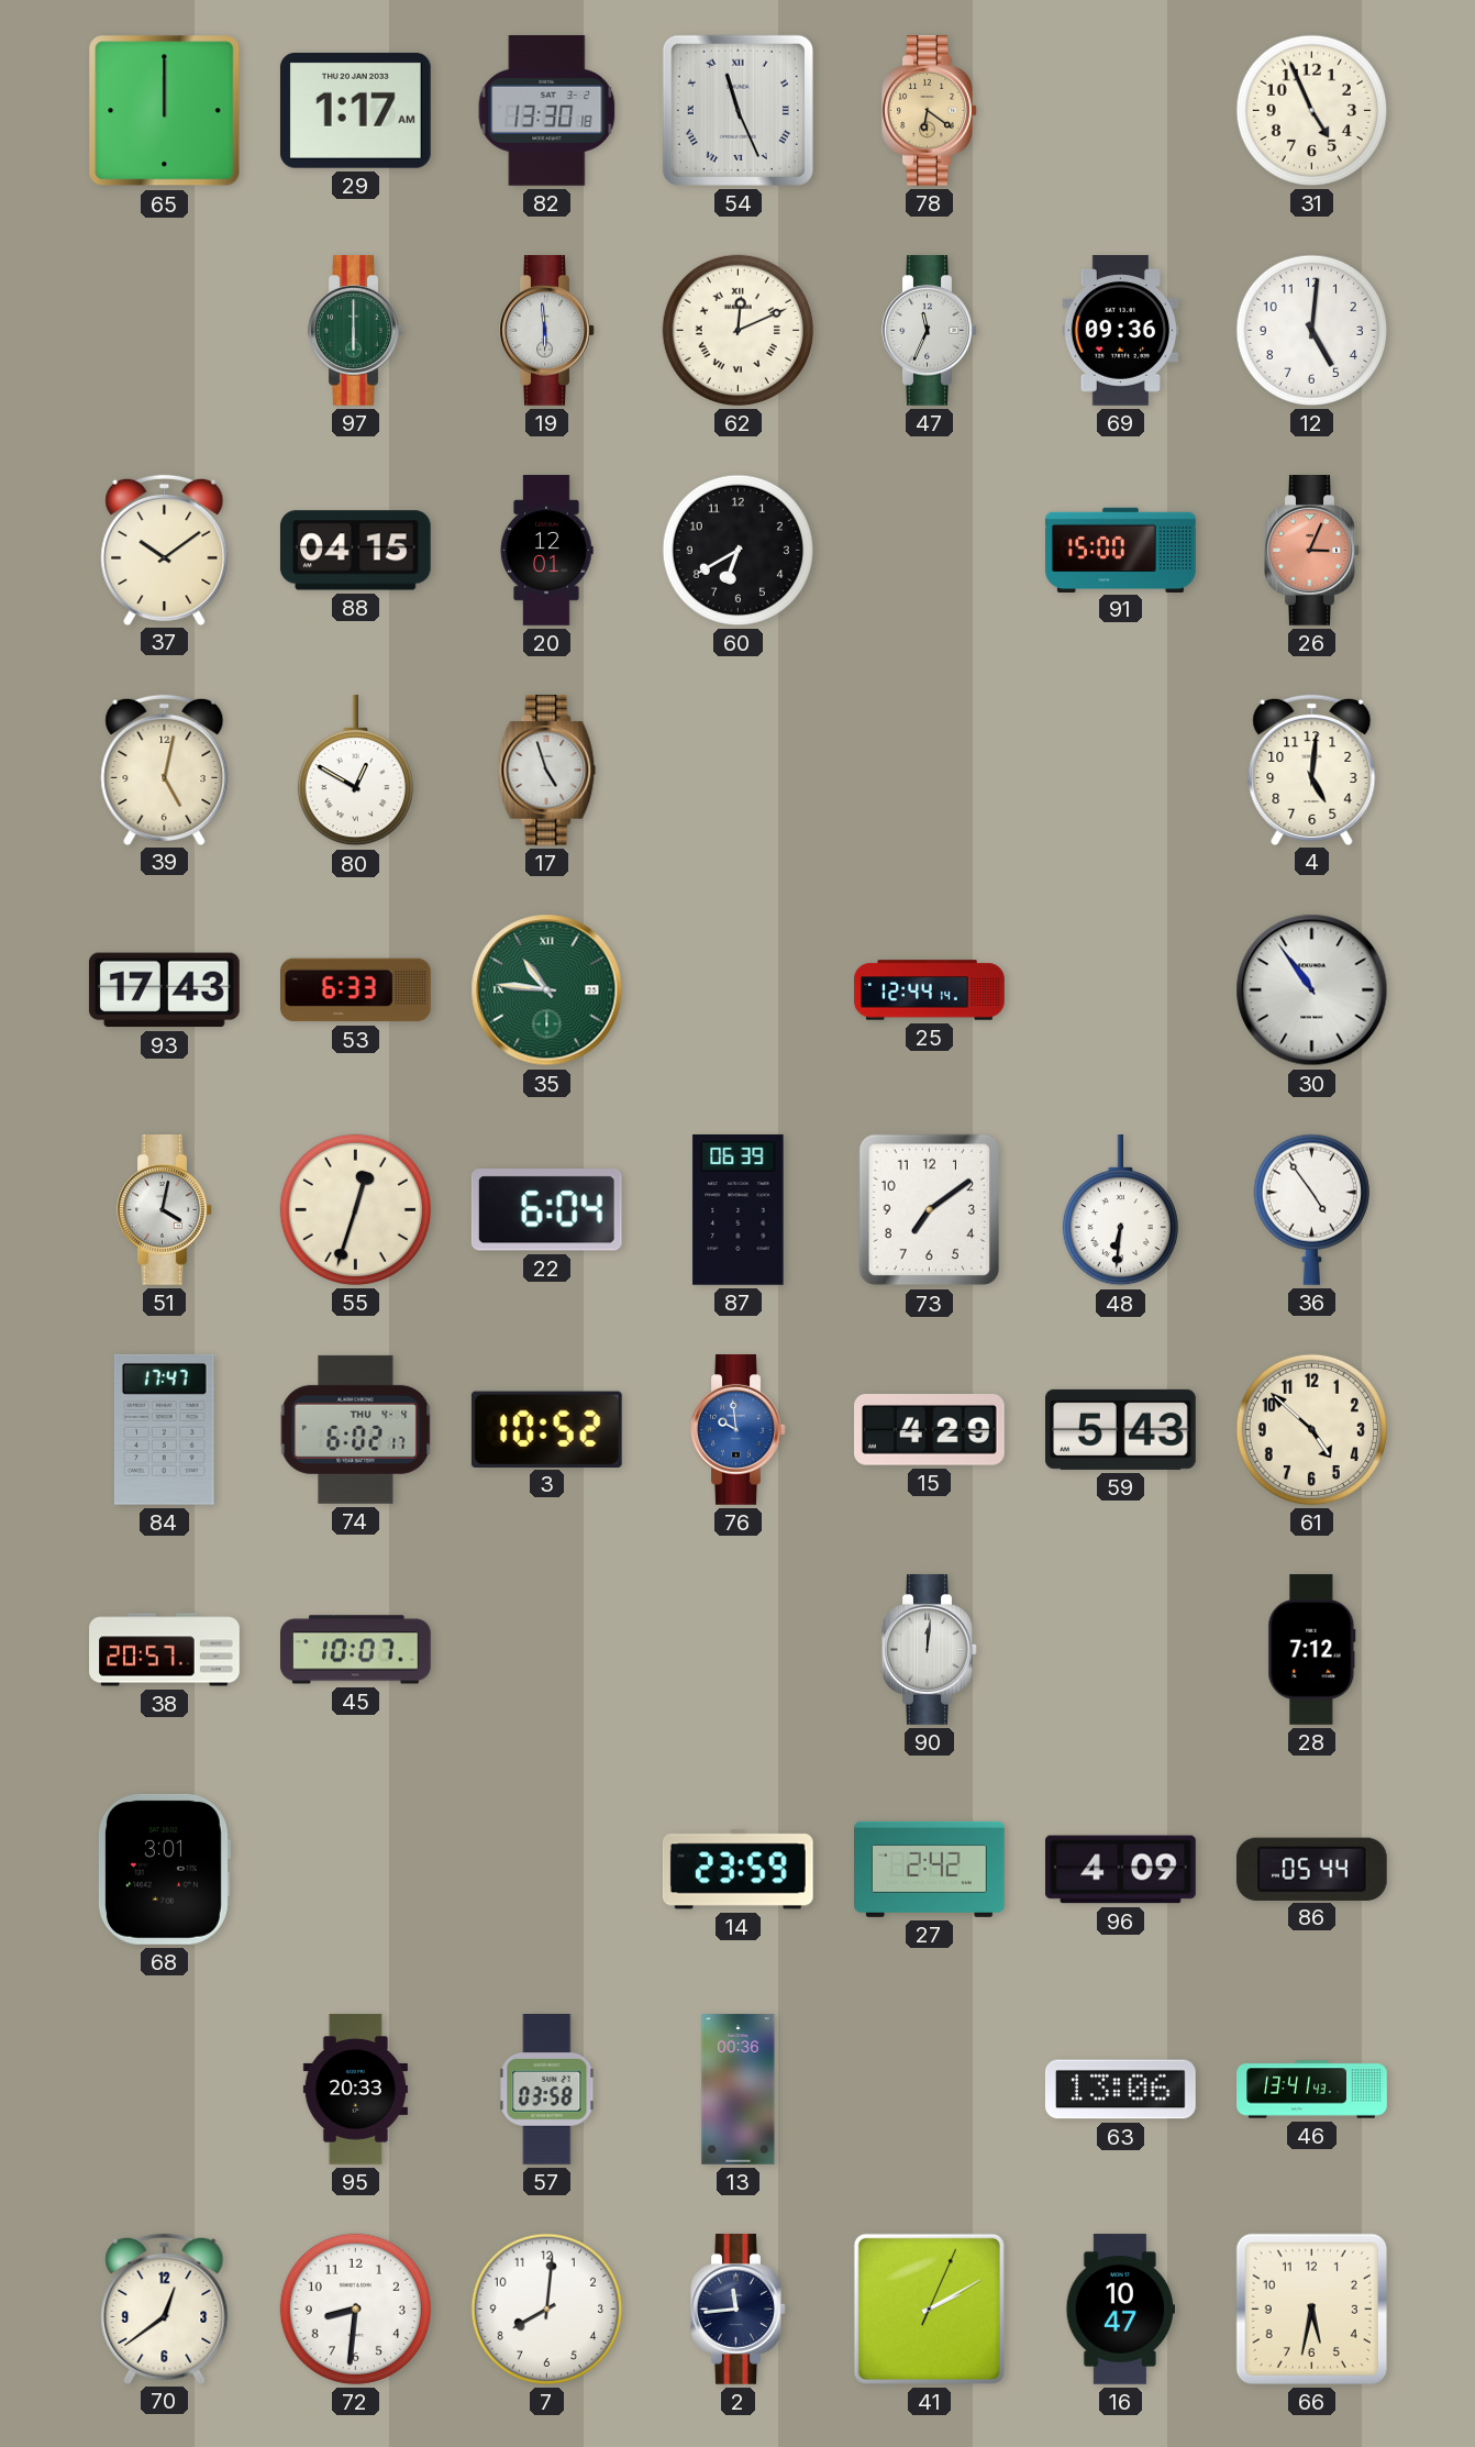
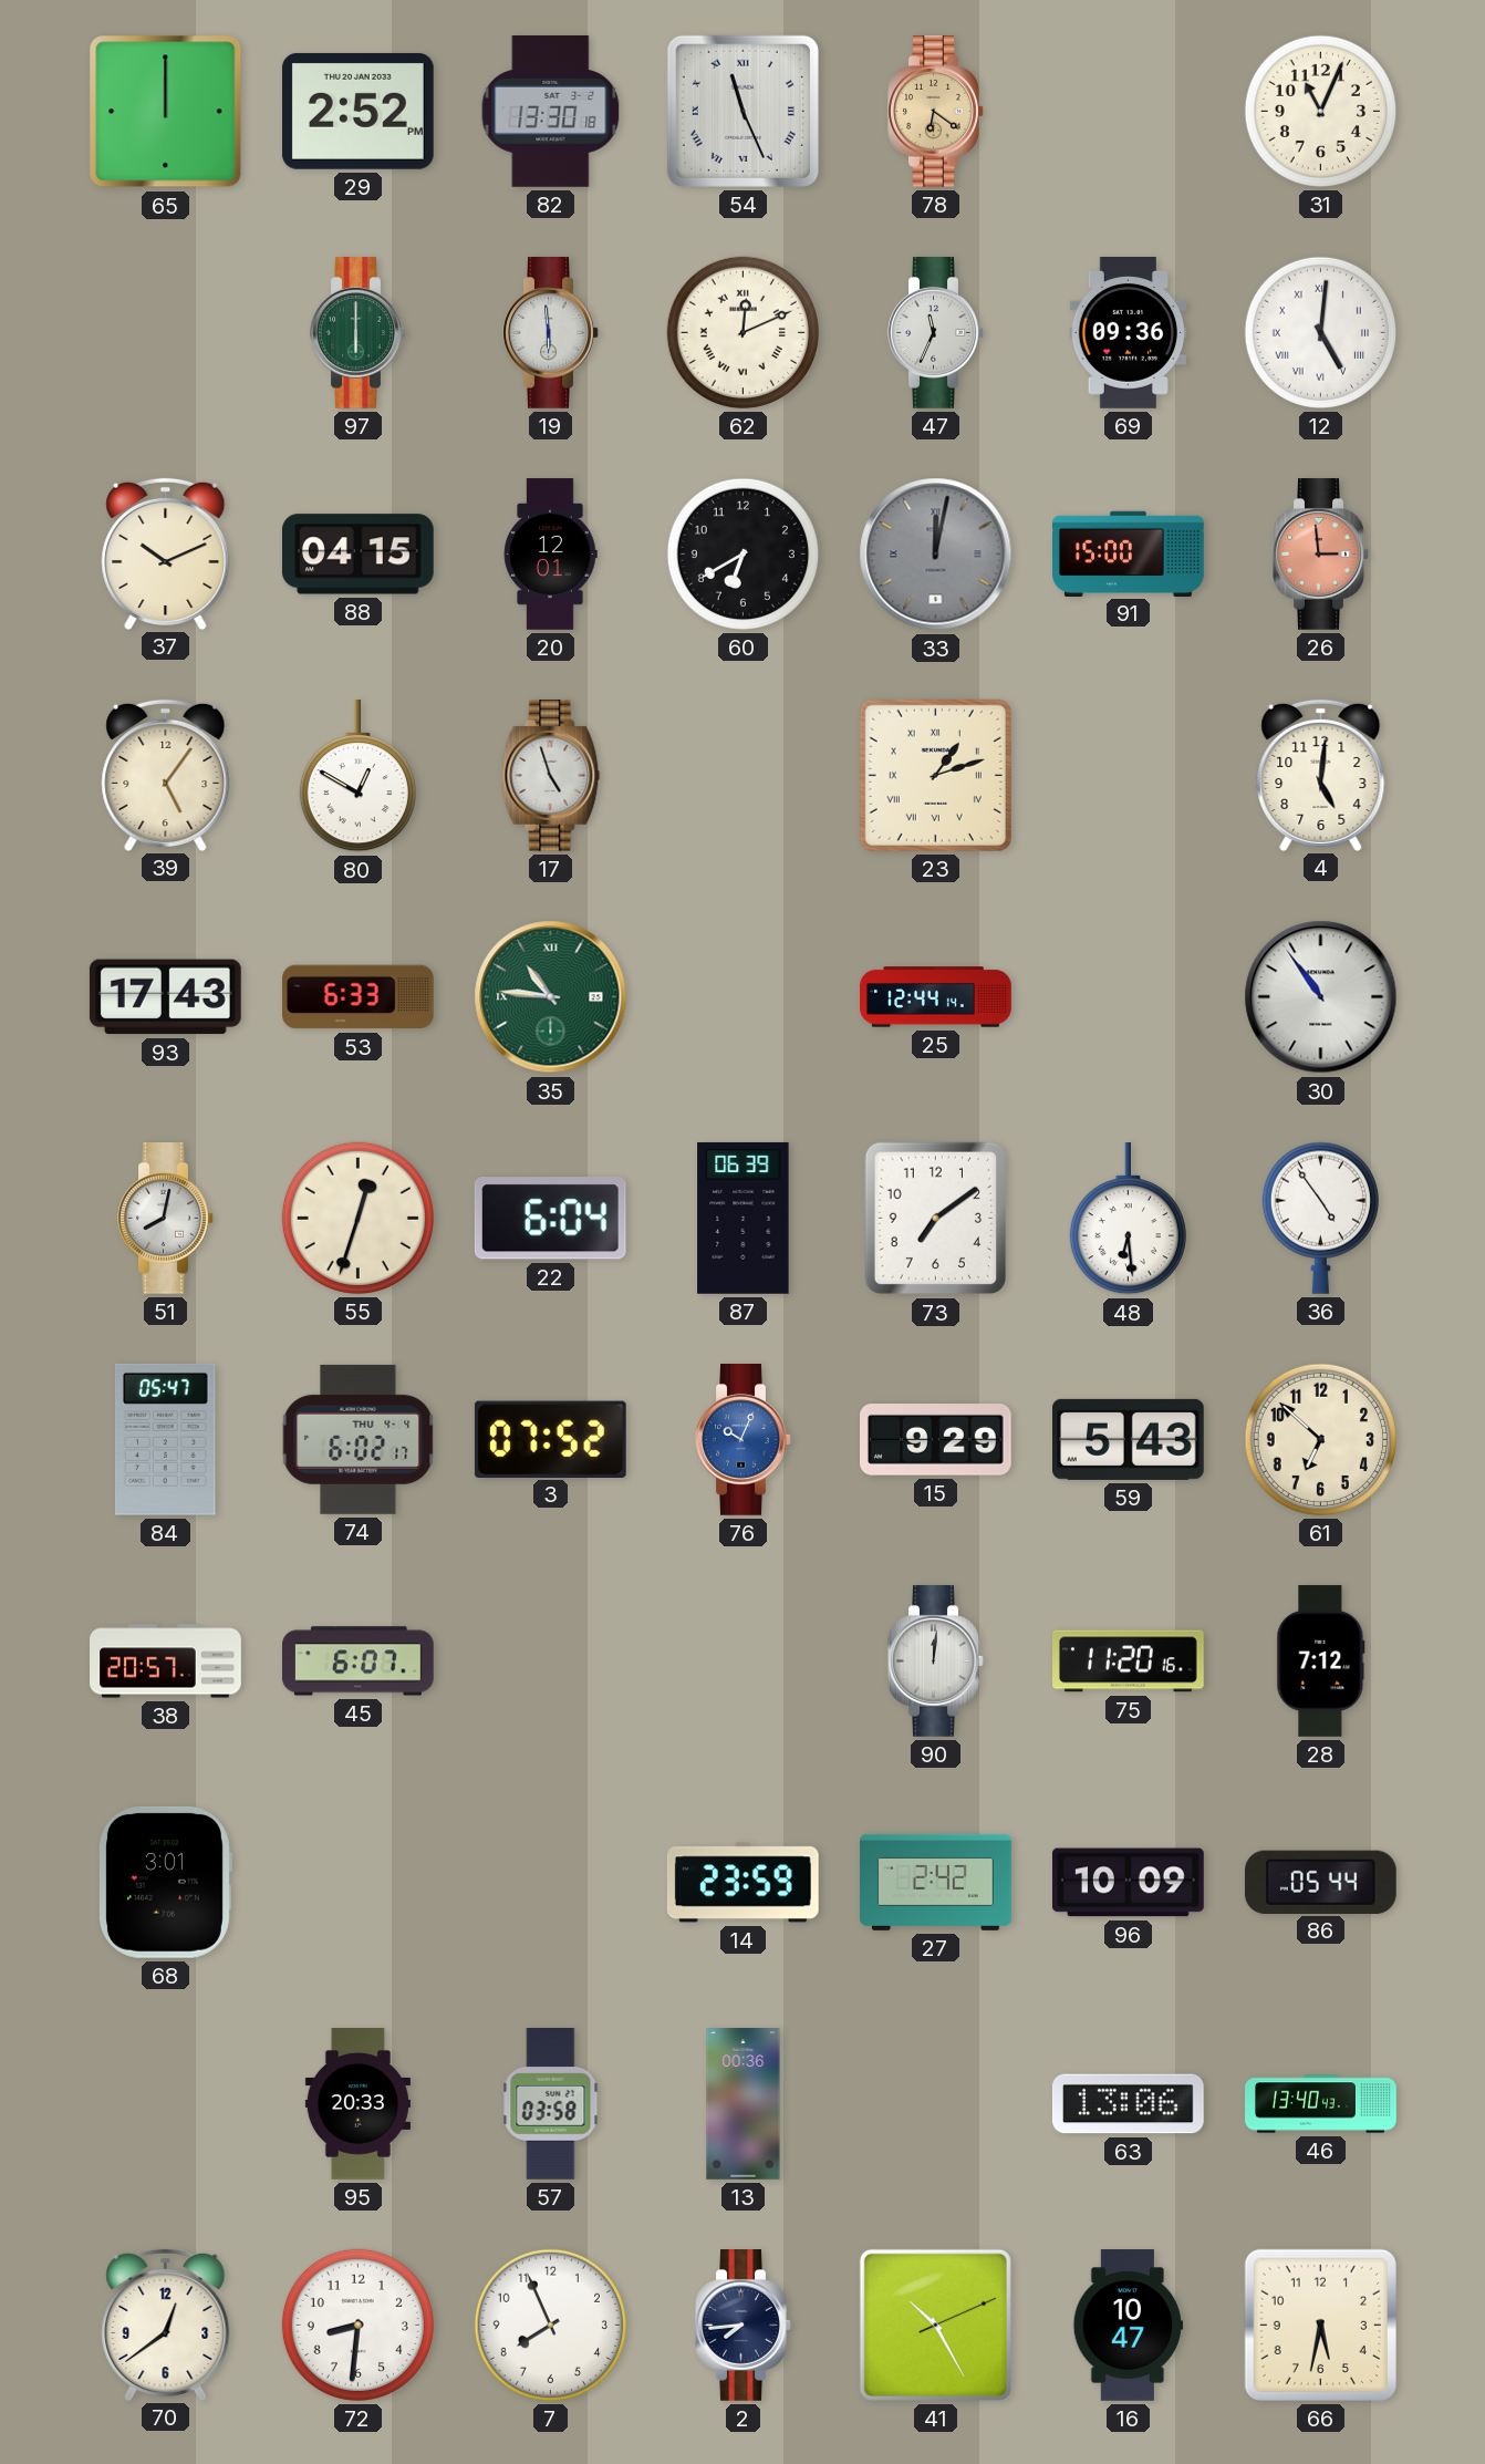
29: 1:17 -> 2:52
31: 4:56 -> 11:04
12 numerals: Arabic -> Roman
37: 10:09 -> 10:11
33: none -> 12:02
26: 3:04 -> 2:59
39: 5:02 -> 5:06
23: none -> 1:12
51: 4:02 -> 8:02
48: 6:31 -> 6:29
84: 17:47 -> 05:47
3: 10:52 -> 07:52
76: 9:59 -> 10:04
15: 4:29 -> 9:29
61: 4:52 -> 6:52
45: 10:07 -> 6:07
75: none -> 11:20
96: 4:09 -> 10:09
46: 13:41 -> 13:40
7: 8:01 -> 7:56
2: 11:44 -> 7:44
41: 2:10 -> 10:25
